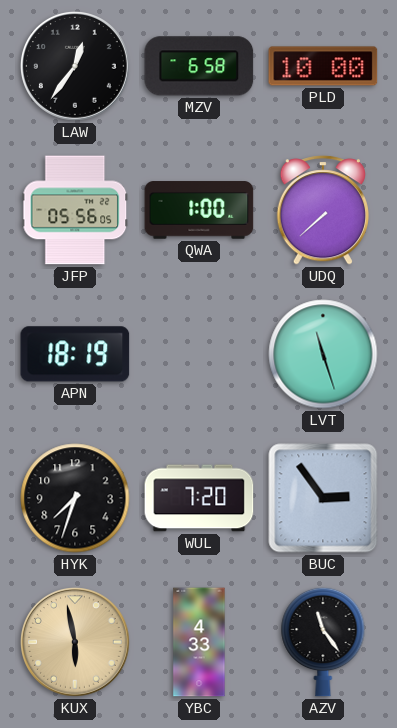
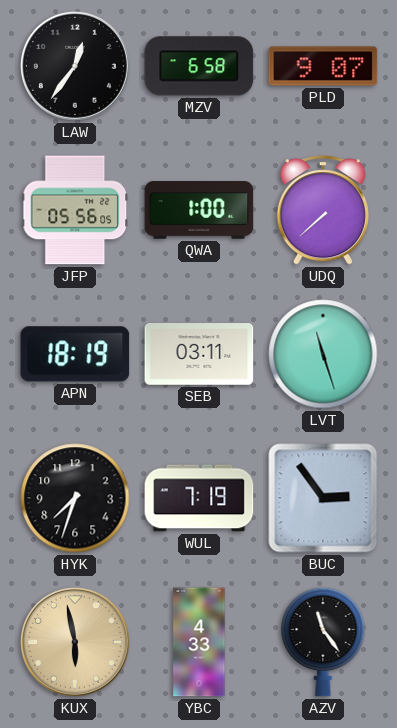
PLD: 10:00 -> 9:07
SEB: none -> 03:11
WUL: 7:20 -> 7:19
